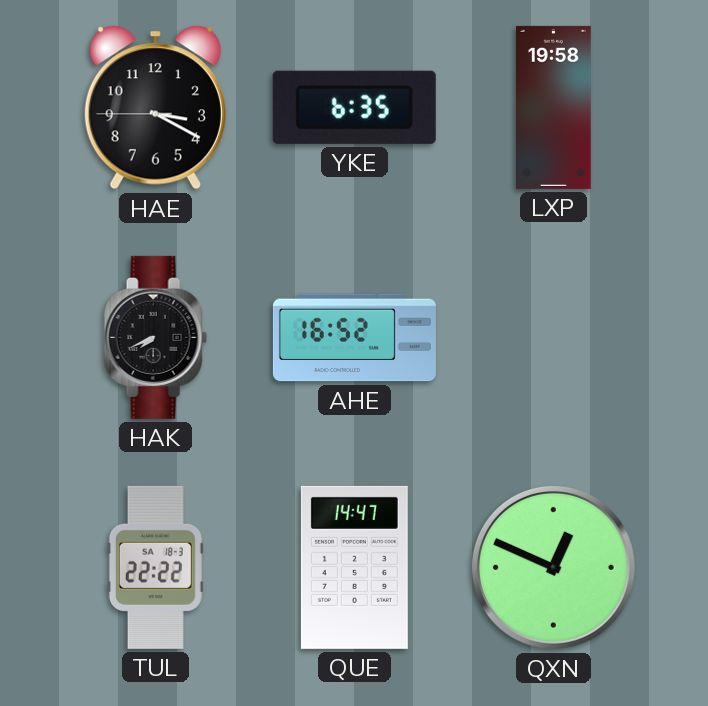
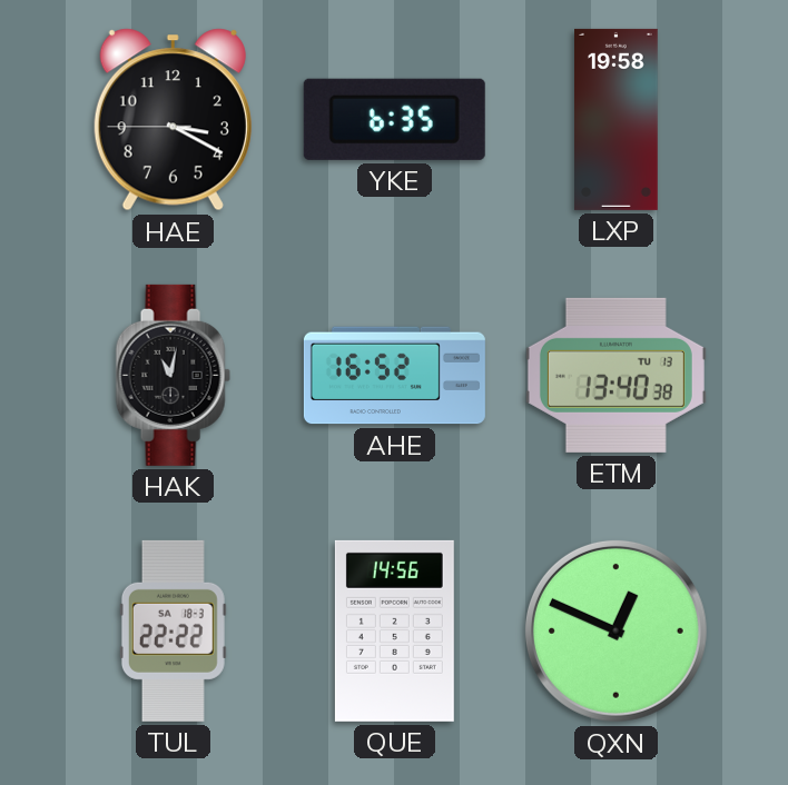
HAK: 7:41 -> 11:02
ETM: none -> 13:40
QUE: 14:47 -> 14:56
